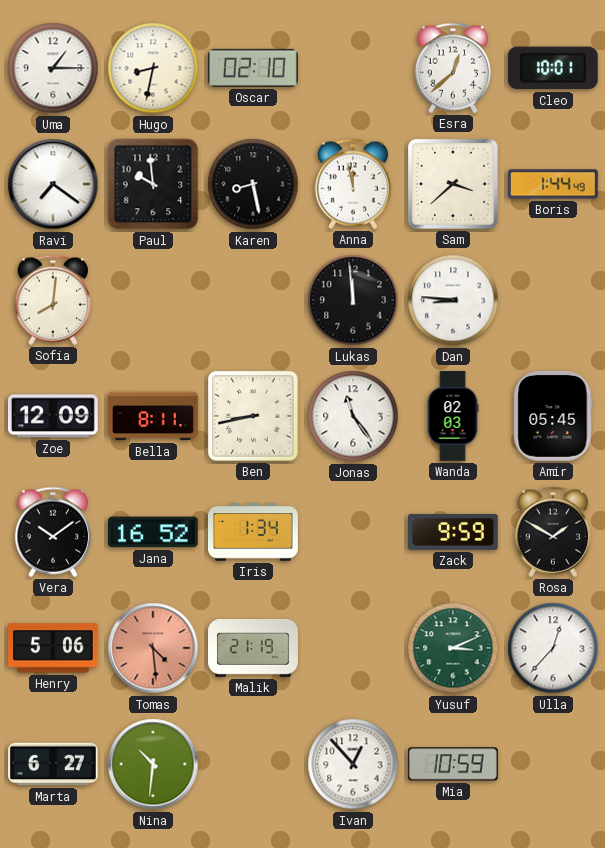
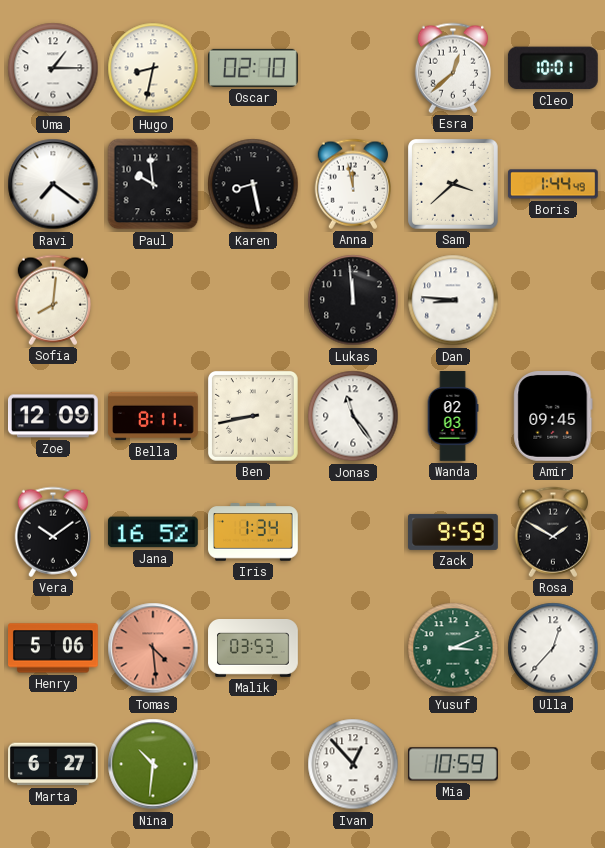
Amir: 05:45 -> 09:45
Malik: 21:19 -> 03:53
